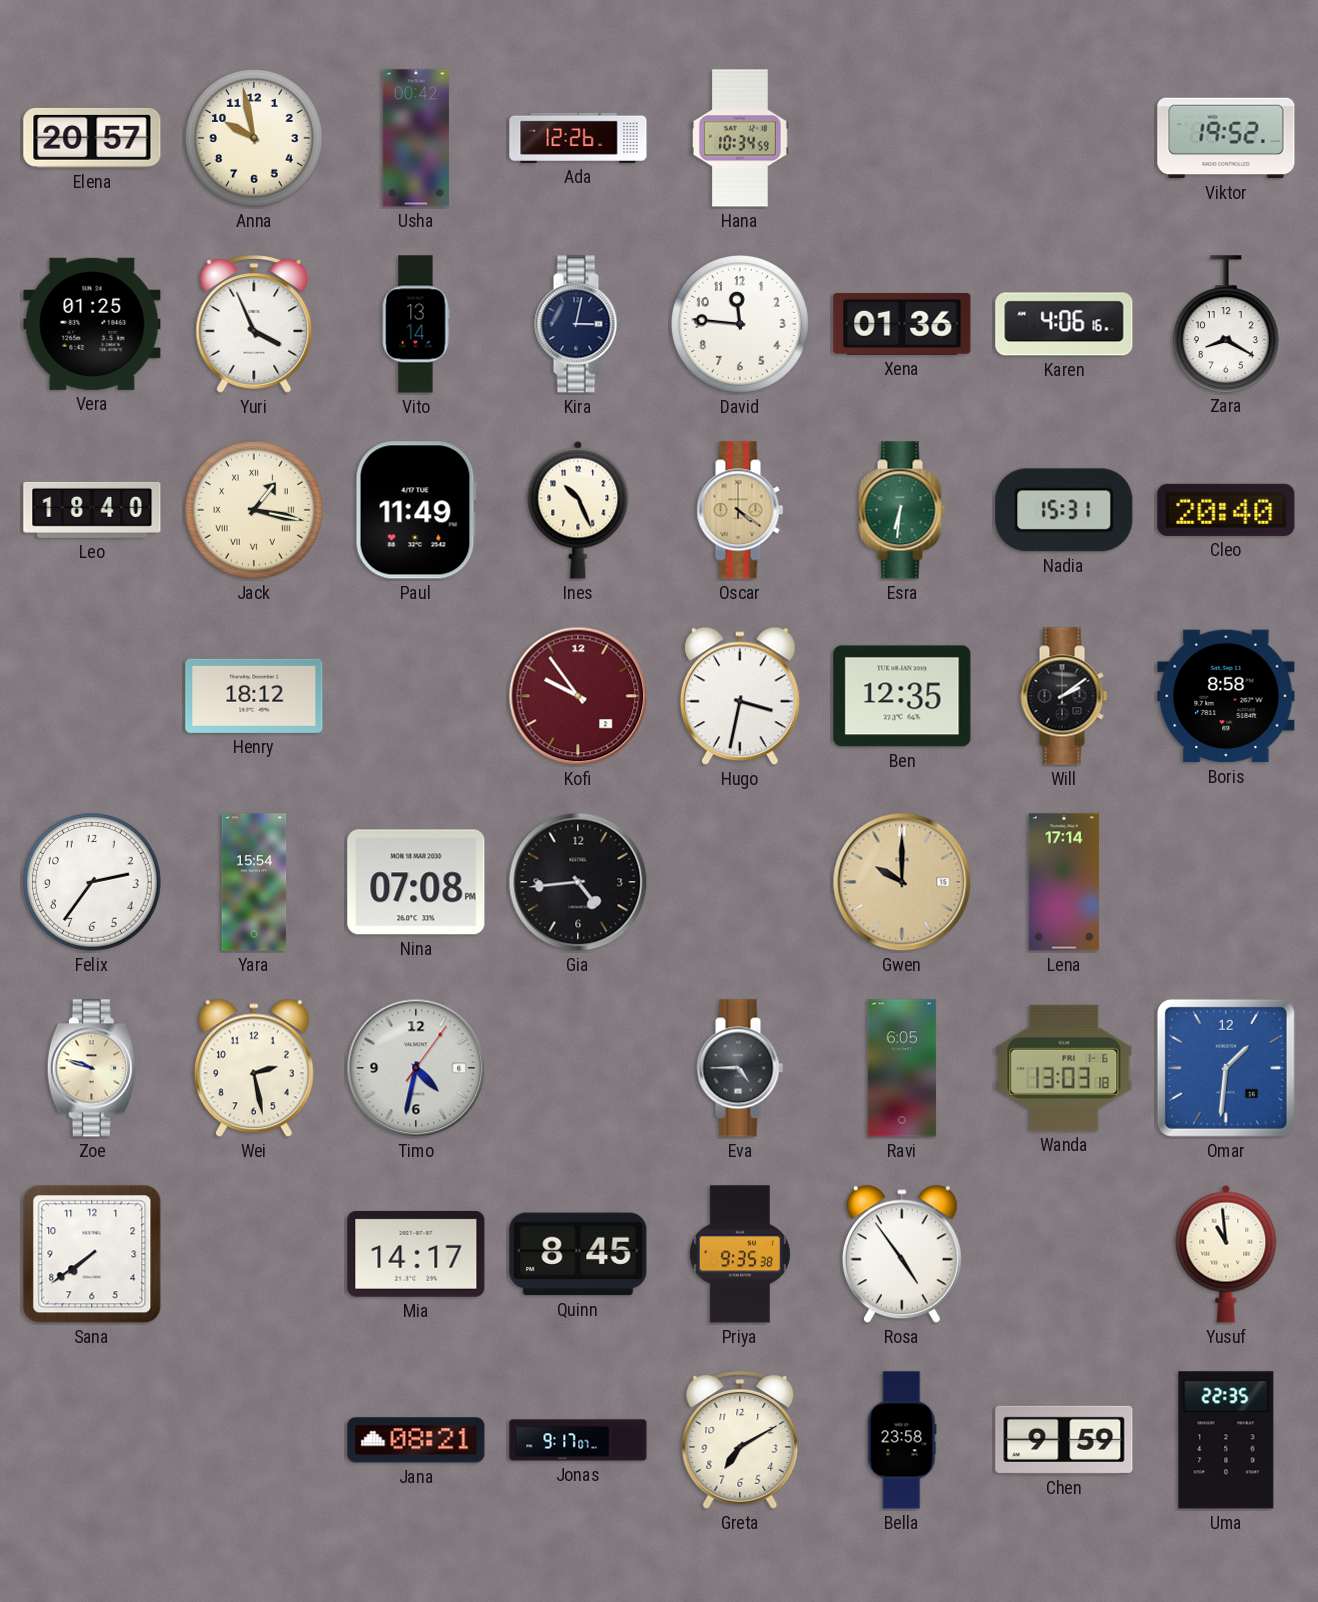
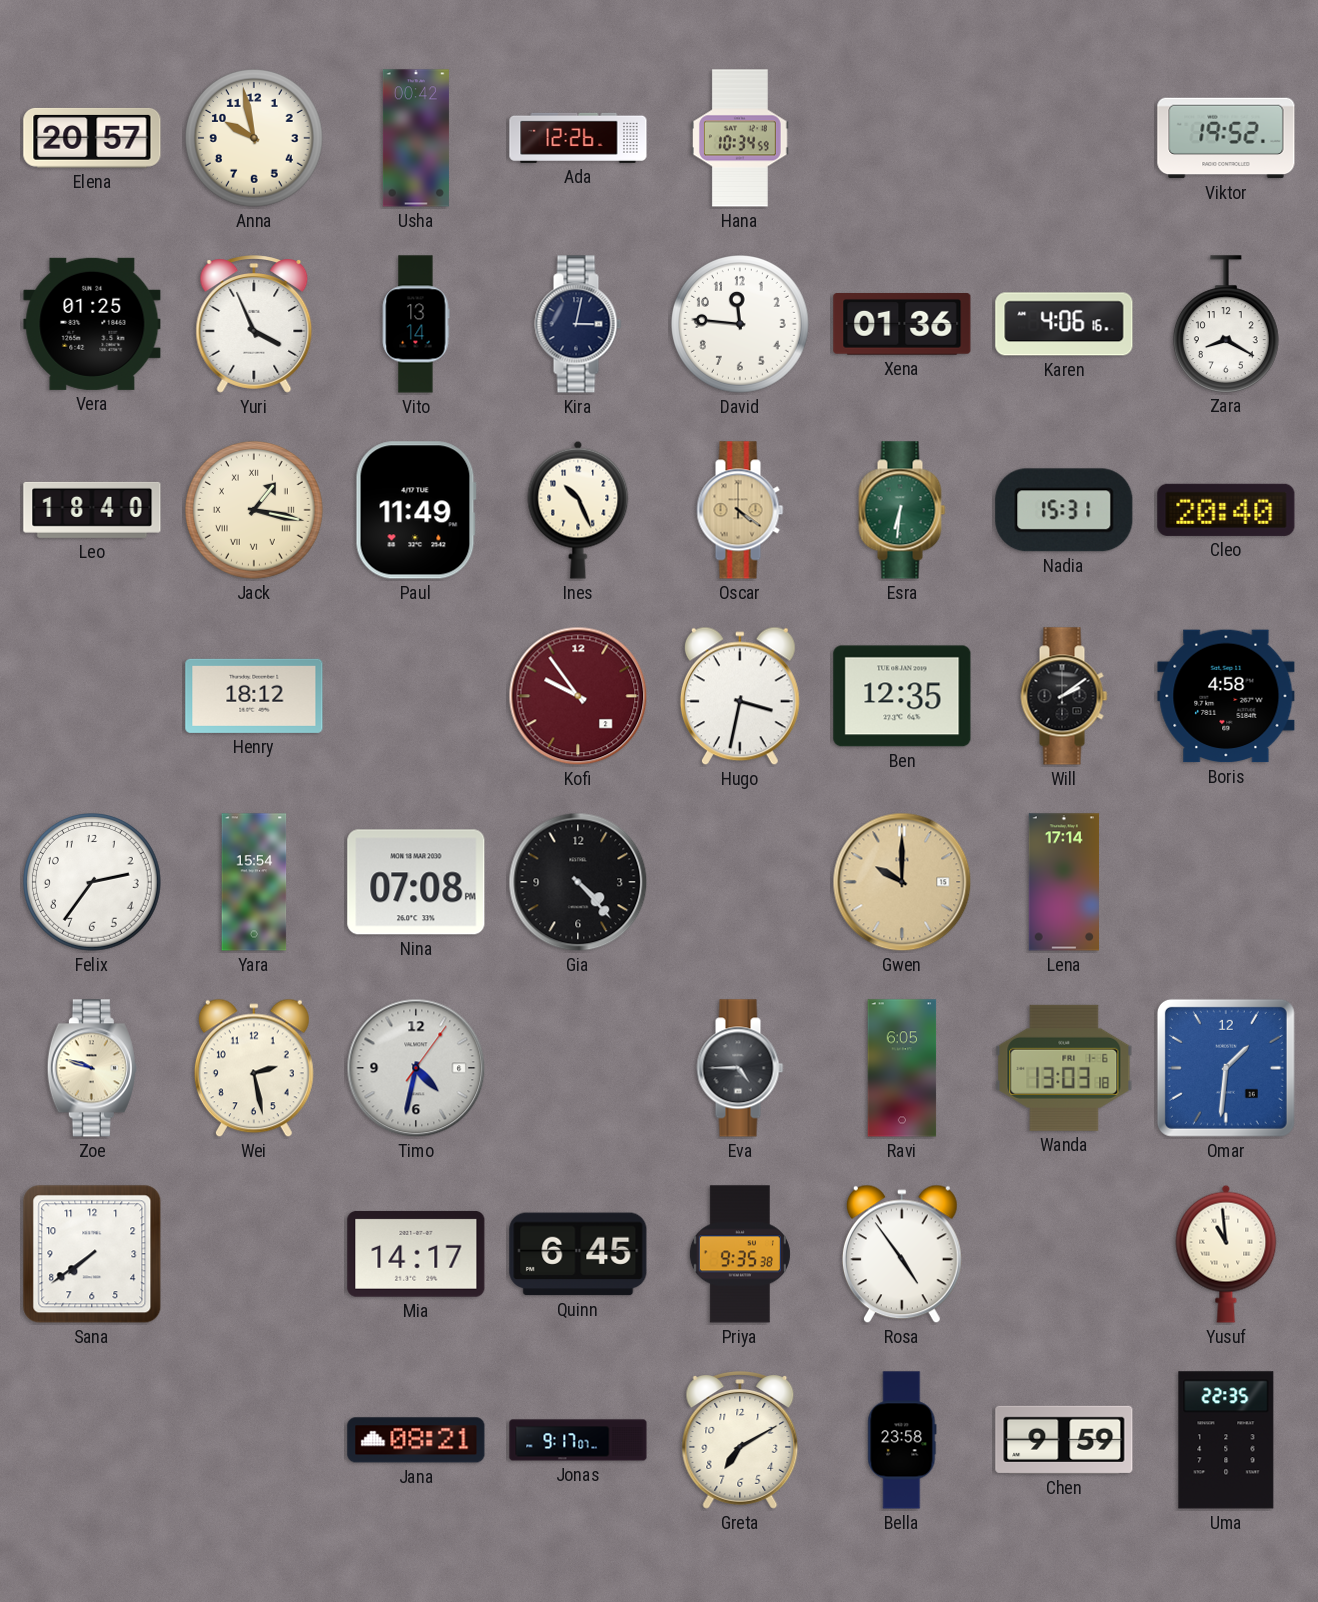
Boris: 8:58 -> 4:58
Gia: 4:44 -> 4:23
Quinn: 8:45 -> 6:45
